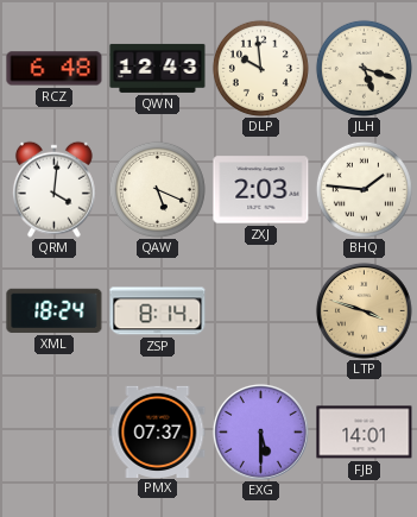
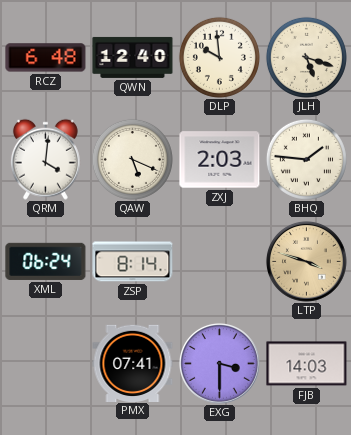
QWN: 12:43 -> 12:40
XML: 18:24 -> 06:24
PMX: 07:37 -> 07:41
EXG: 5:30 -> 3:30
FJB: 14:01 -> 14:03
